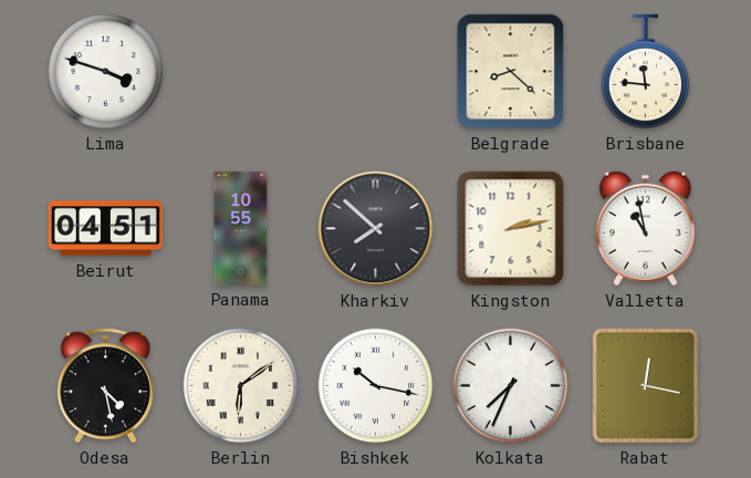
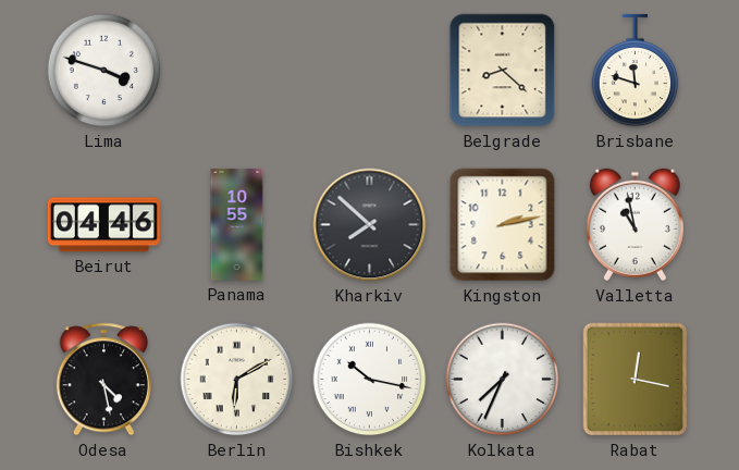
Brisbane: 11:46 -> 11:48
Beirut: 04:51 -> 04:46
Berlin: 6:09 -> 6:10
